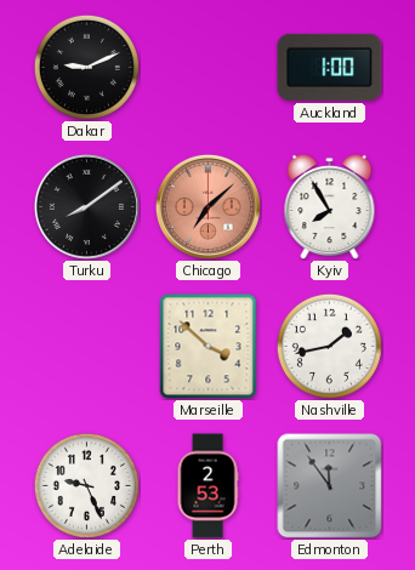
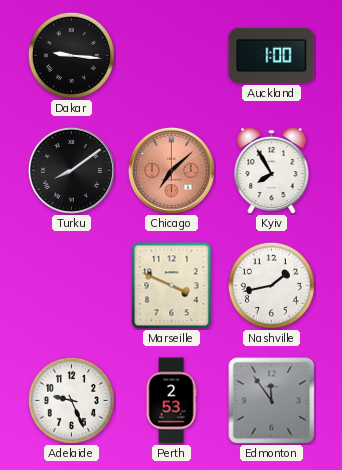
Dakar: 9:11 -> 9:16
Marseille: 3:52 -> 3:49
